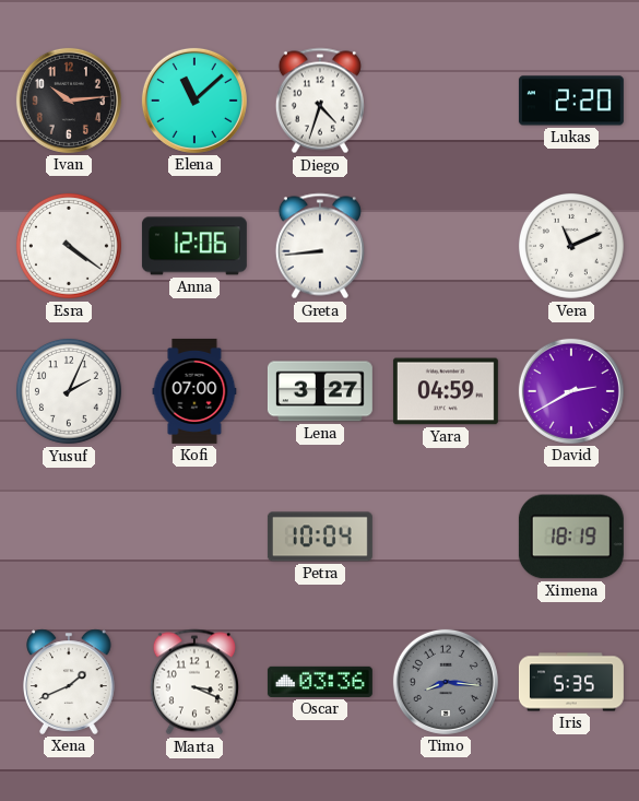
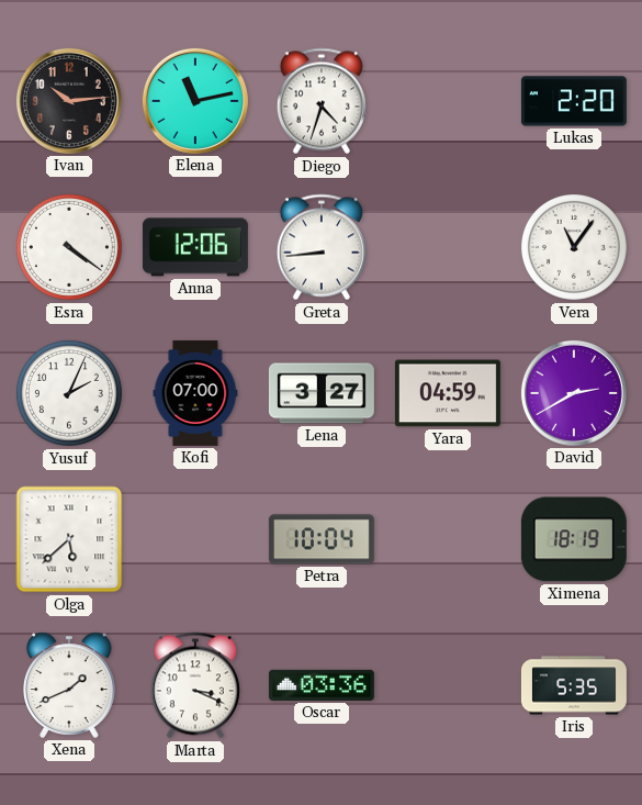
Elena: 11:08 -> 11:13
Vera: 11:11 -> 11:06
Olga: none -> 5:38
Timo: 8:16 -> none
